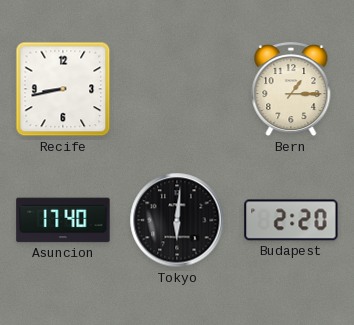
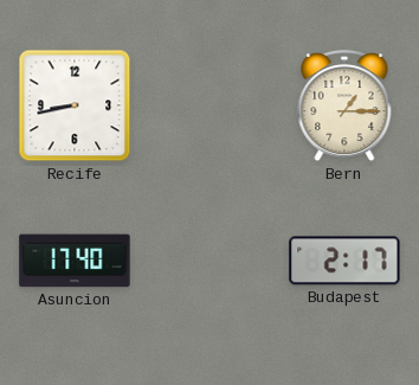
Tokyo: 6:01 -> none
Budapest: 2:20 -> 2:17
